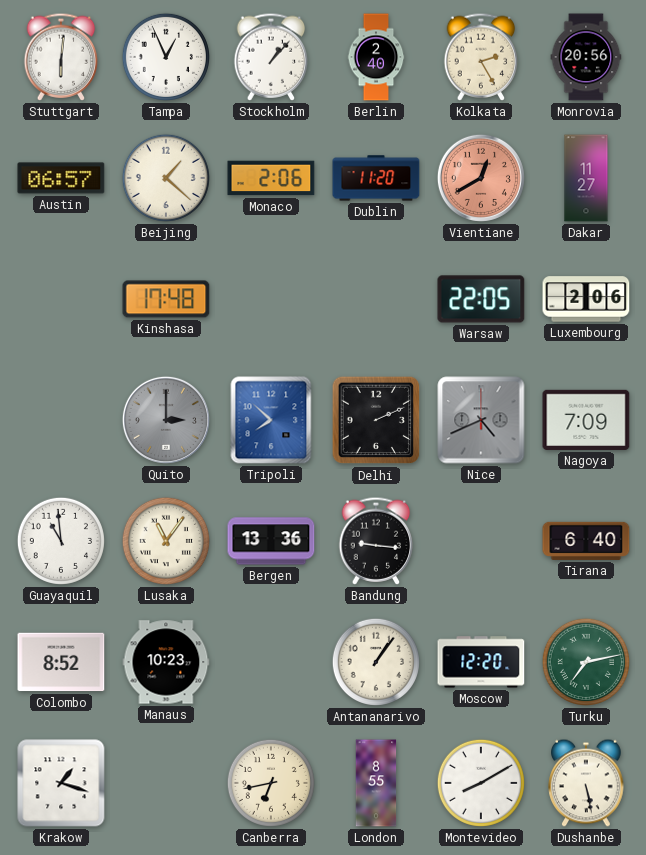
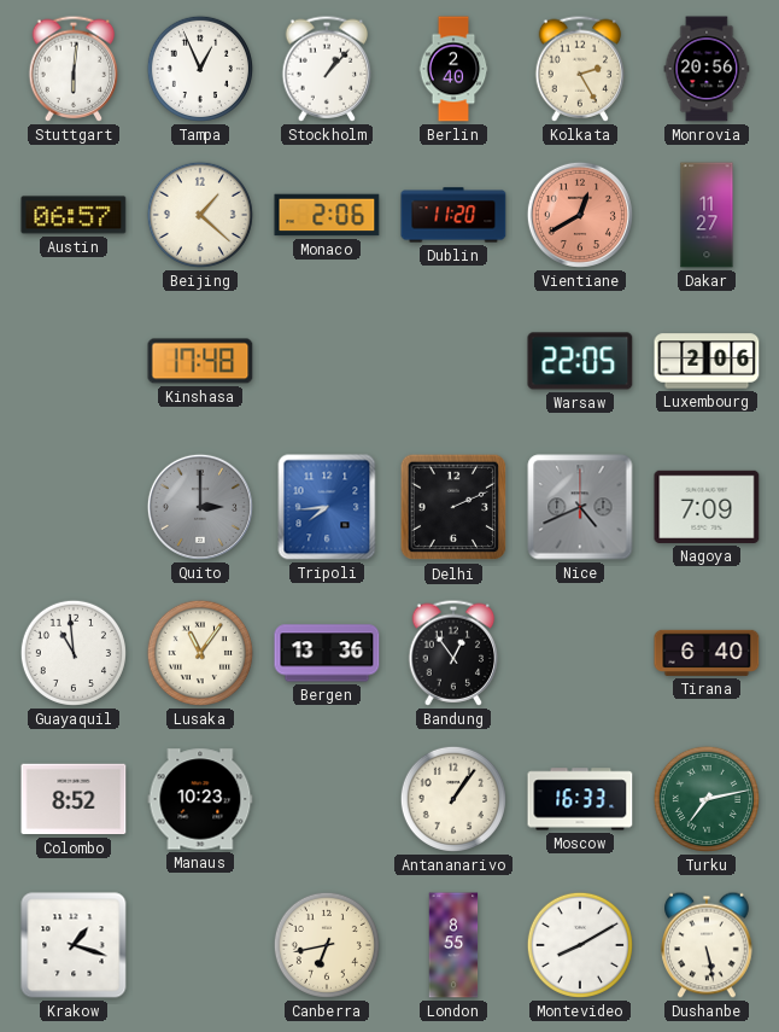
Tripoli: 7:52 -> 7:44
Bandung: 9:16 -> 12:54
Moscow: 12:20 -> 16:33
